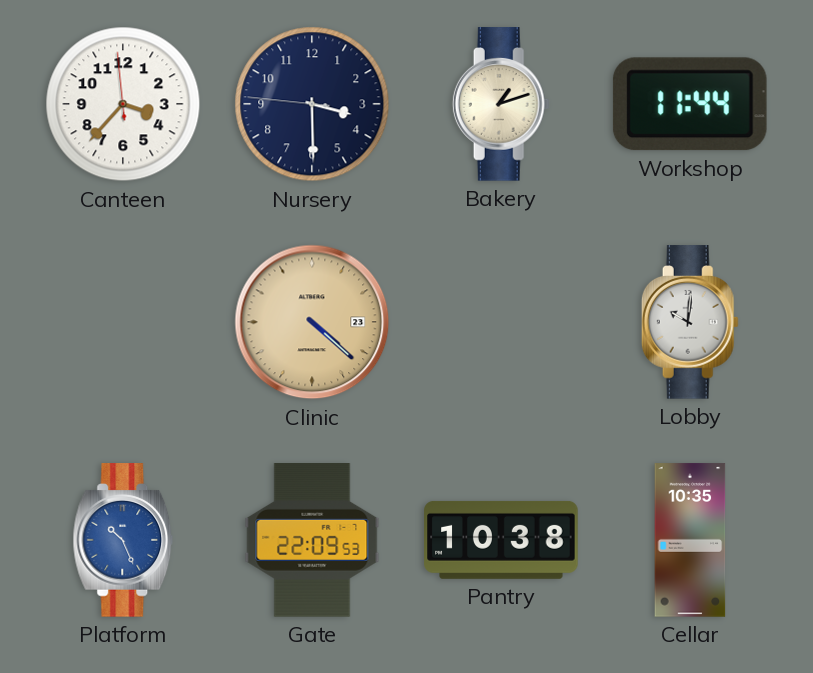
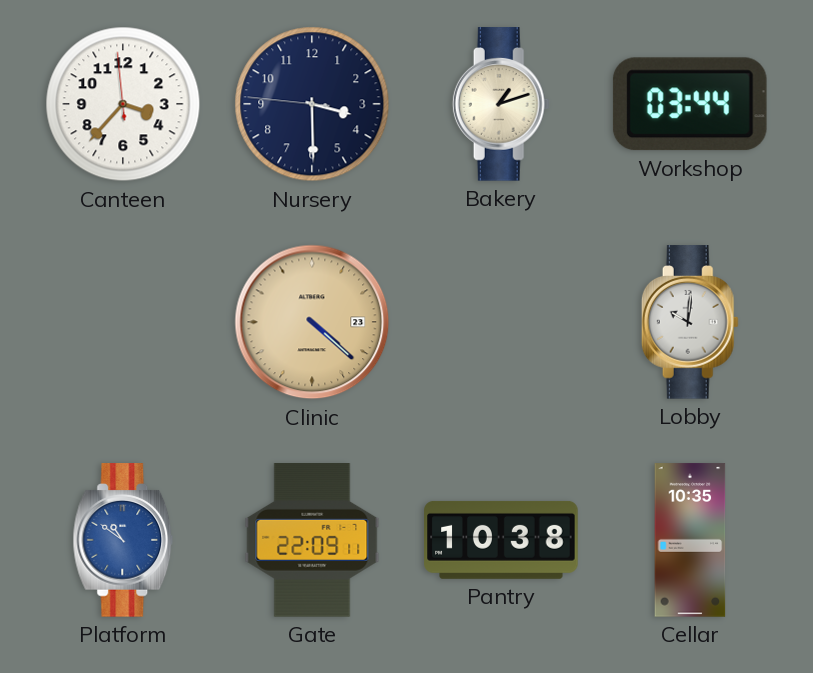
Workshop: 11:44 -> 03:44
Platform: 10:26 -> 10:51
Gate: 22:09:53 -> 22:09:11
